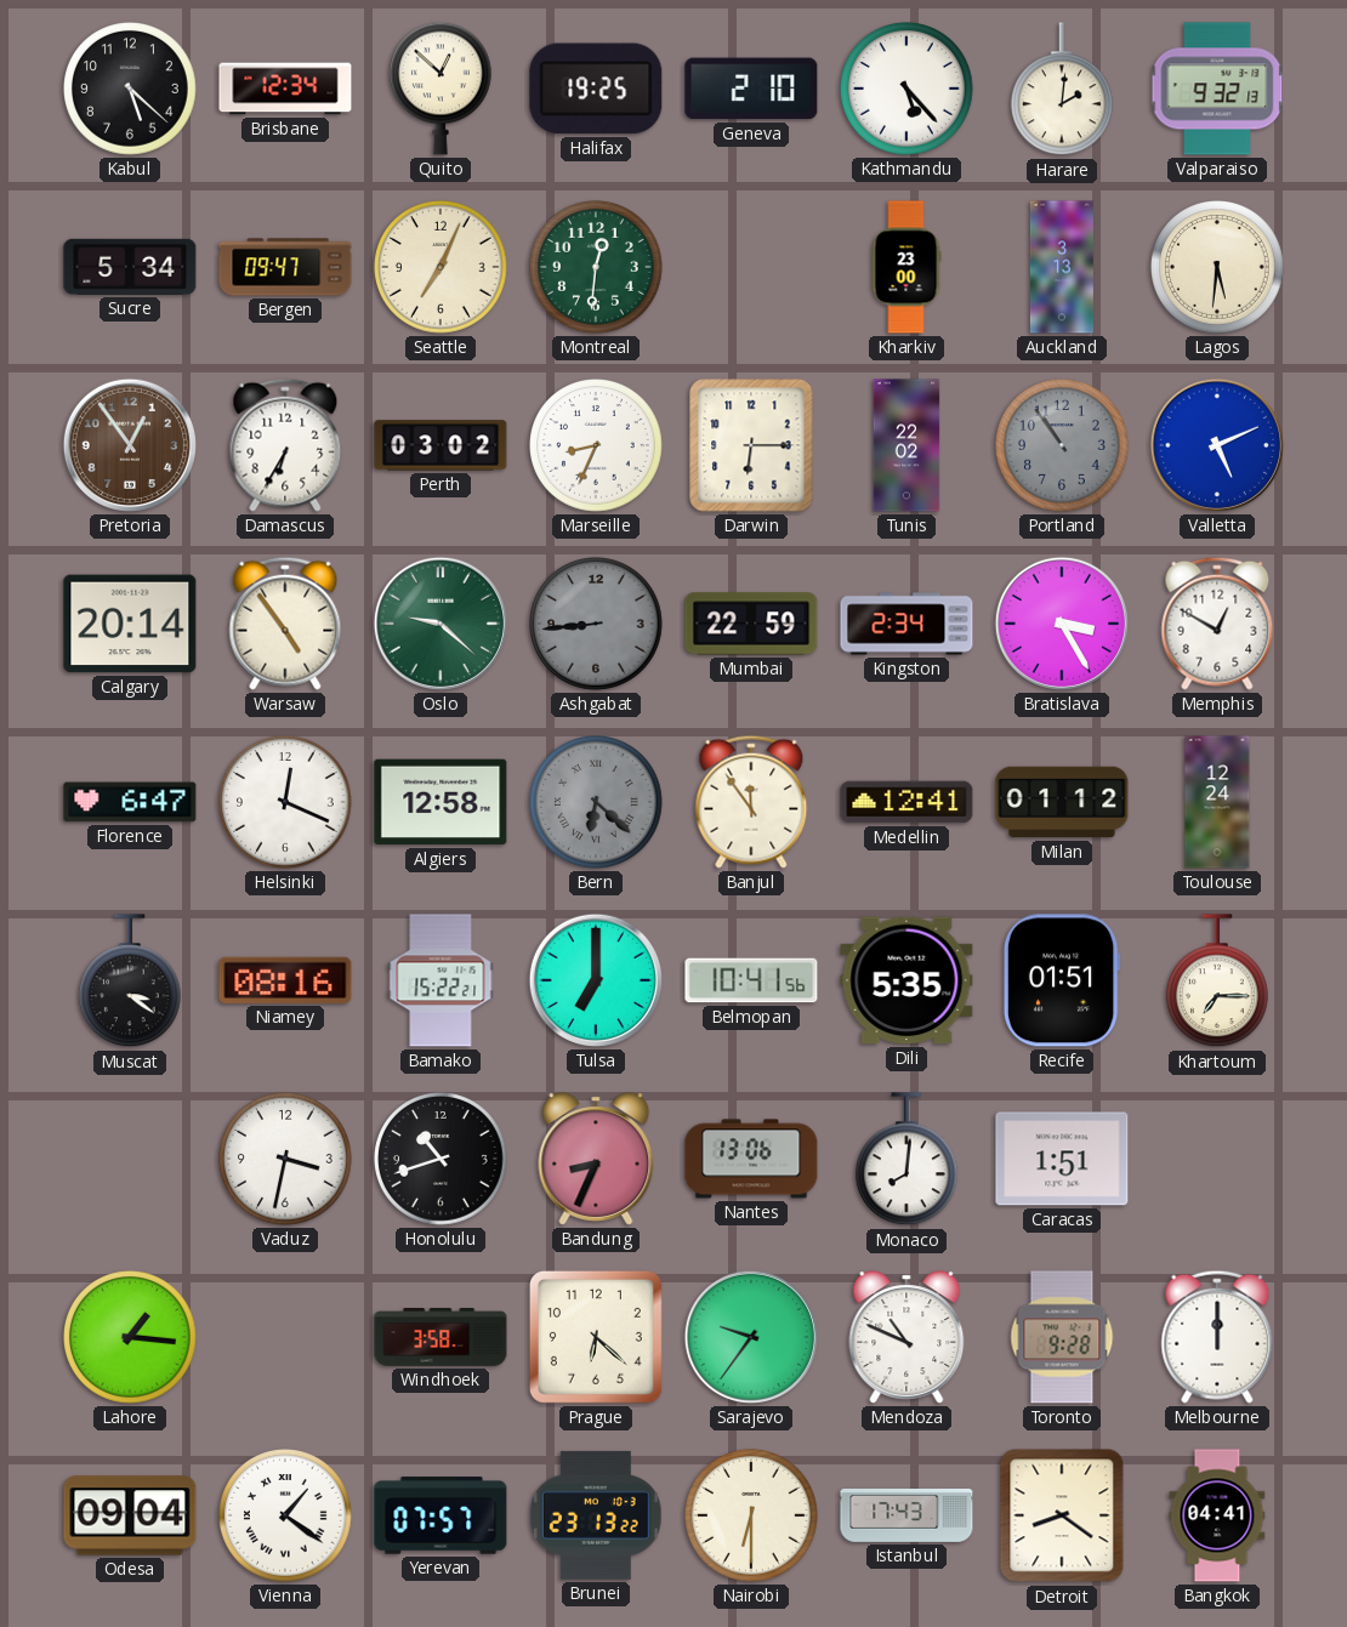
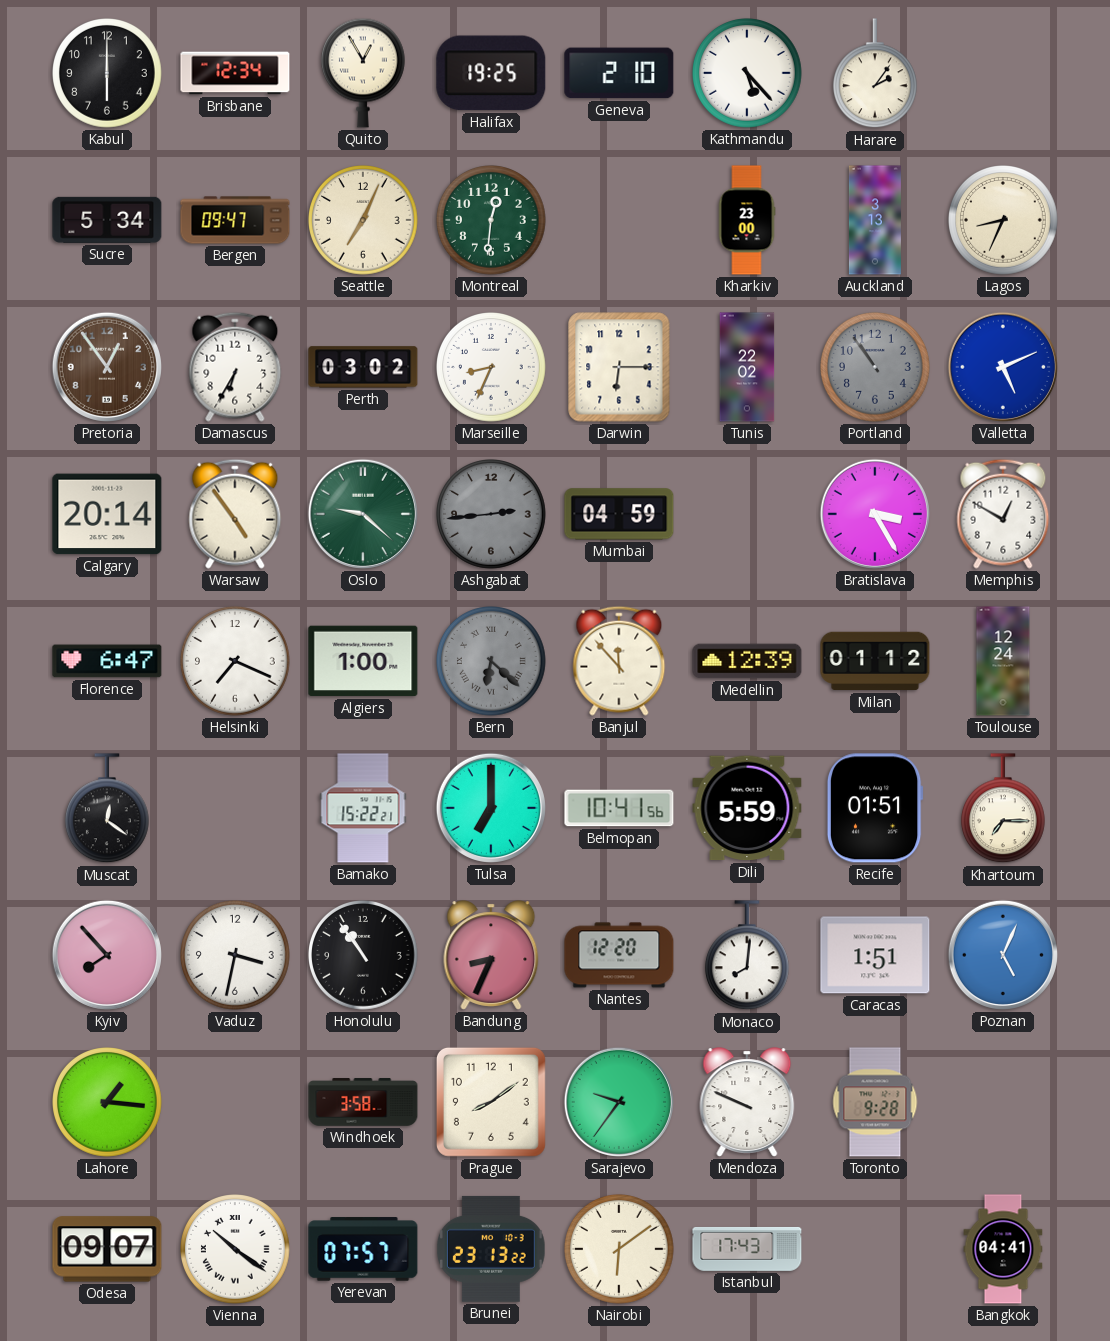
Kabul: 5:22 -> 6:00
Quito: 12:52 -> 12:55
Harare: 2:01 -> 2:06
Valparaiso: 9:32 -> none
Lagos: 5:31 -> 8:34
Ashgabat: 8:44 -> 2:44
Mumbai: 22:59 -> 04:59
Kingston: 2:34 -> none
Helsinki: 12:19 -> 7:19
Algiers: 12:58 -> 1:00
Banjul: 11:54 -> 11:53
Medellin: 12:41 -> 12:39
Muscat: 3:21 -> 12:21
Niamey: 08:16 -> none
Dili: 5:35 -> 5:59
Kyiv: none -> 7:53
Honolulu: 10:42 -> 10:54
Nantes: 13:06 -> 12:20
Poznan: none -> 5:04
Prague: 6:22 -> 8:09
Mendoza: 10:49 -> 9:49
Melbourne: 12:00 -> none
Odesa: 09:04 -> 09:07
Vienna: 1:21 -> 10:21
Nairobi: 6:30 -> 6:09
Detroit: 8:21 -> none
